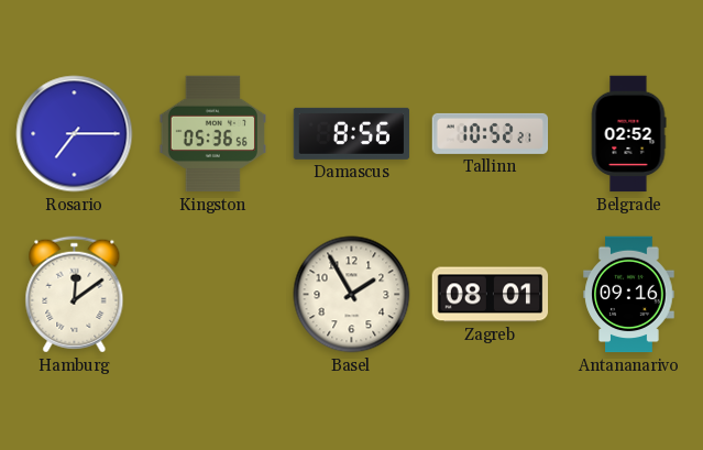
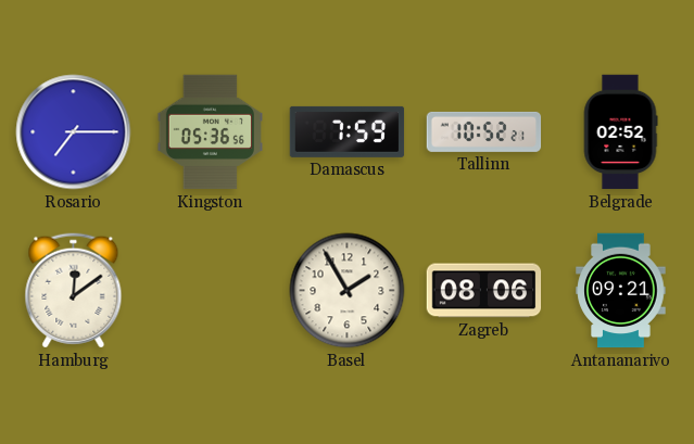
Damascus: 8:56 -> 7:59
Zagreb: 08:01 -> 08:06
Antananarivo: 09:16 -> 09:21
